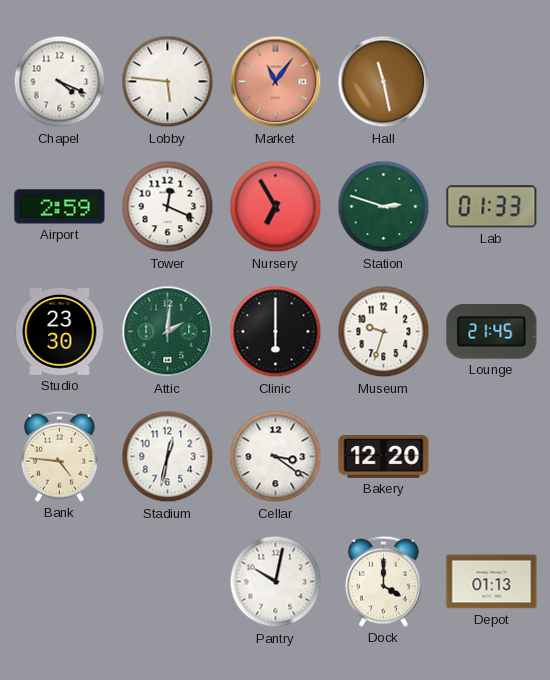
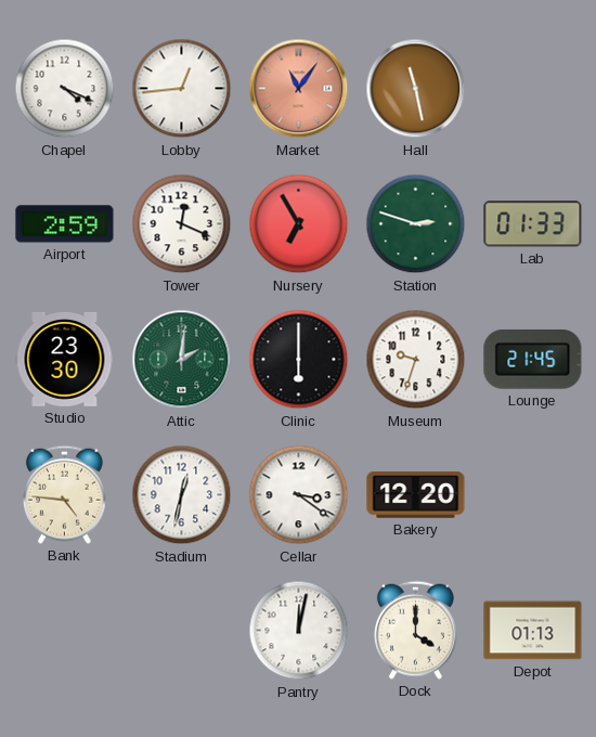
Lobby: 5:46 -> 12:44
Pantry: 10:02 -> 12:02
